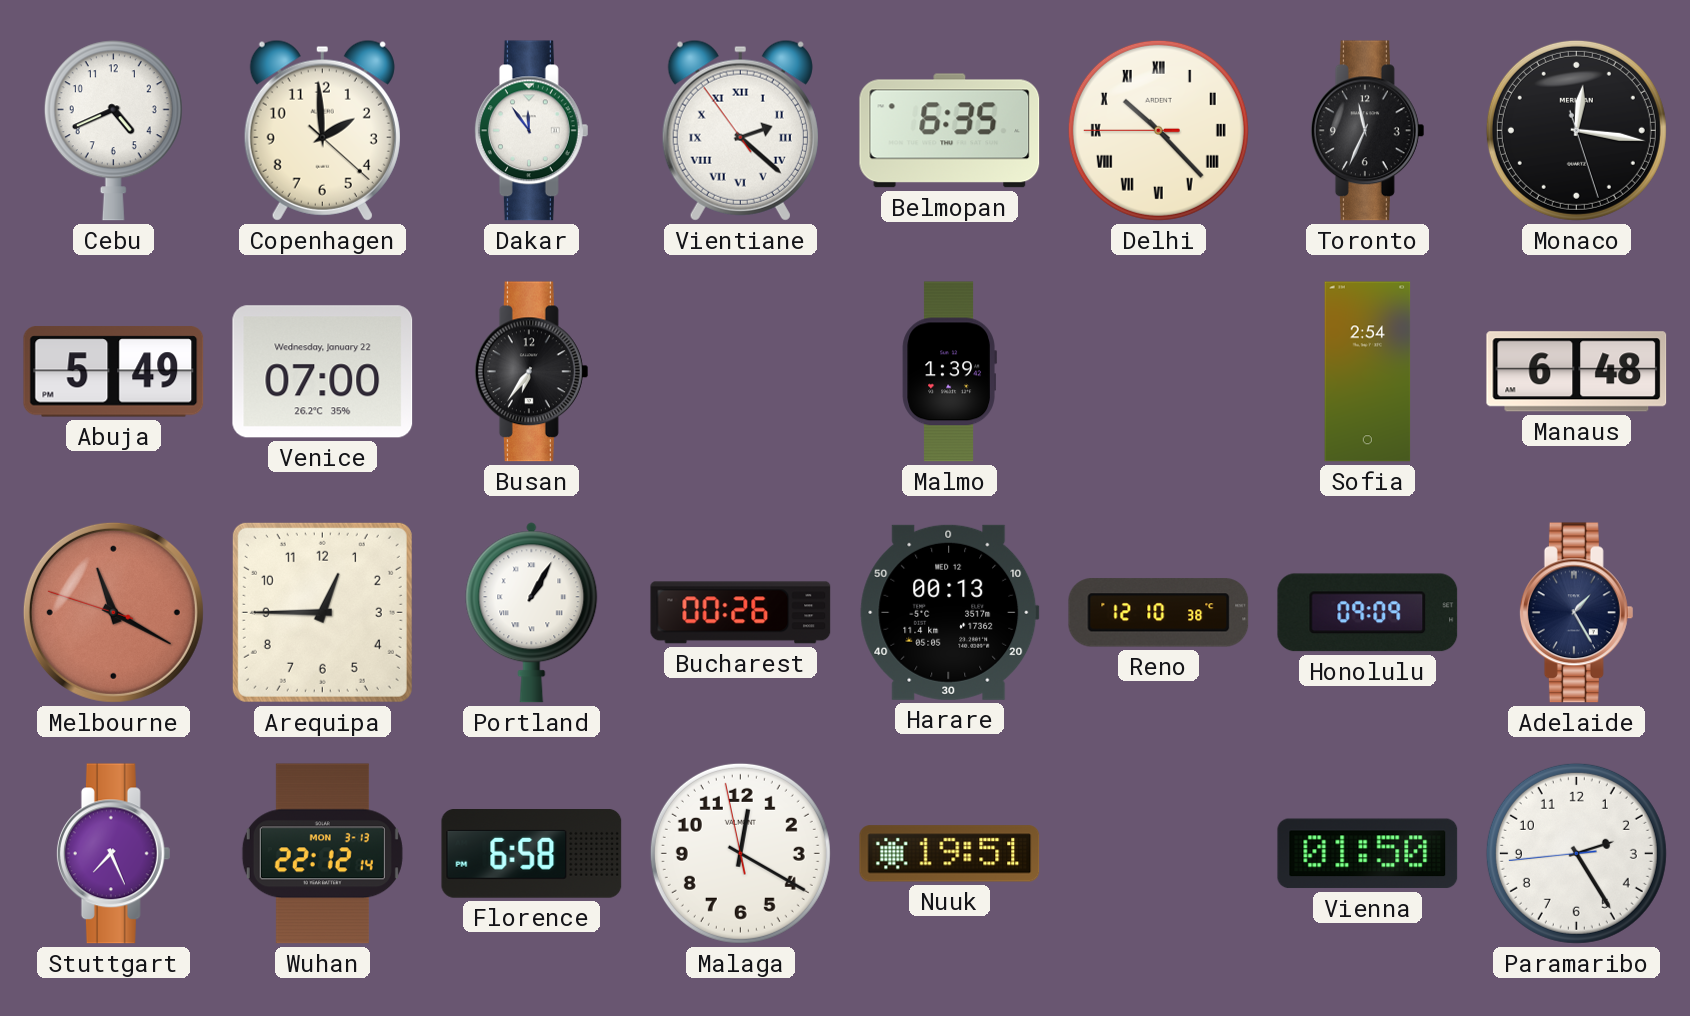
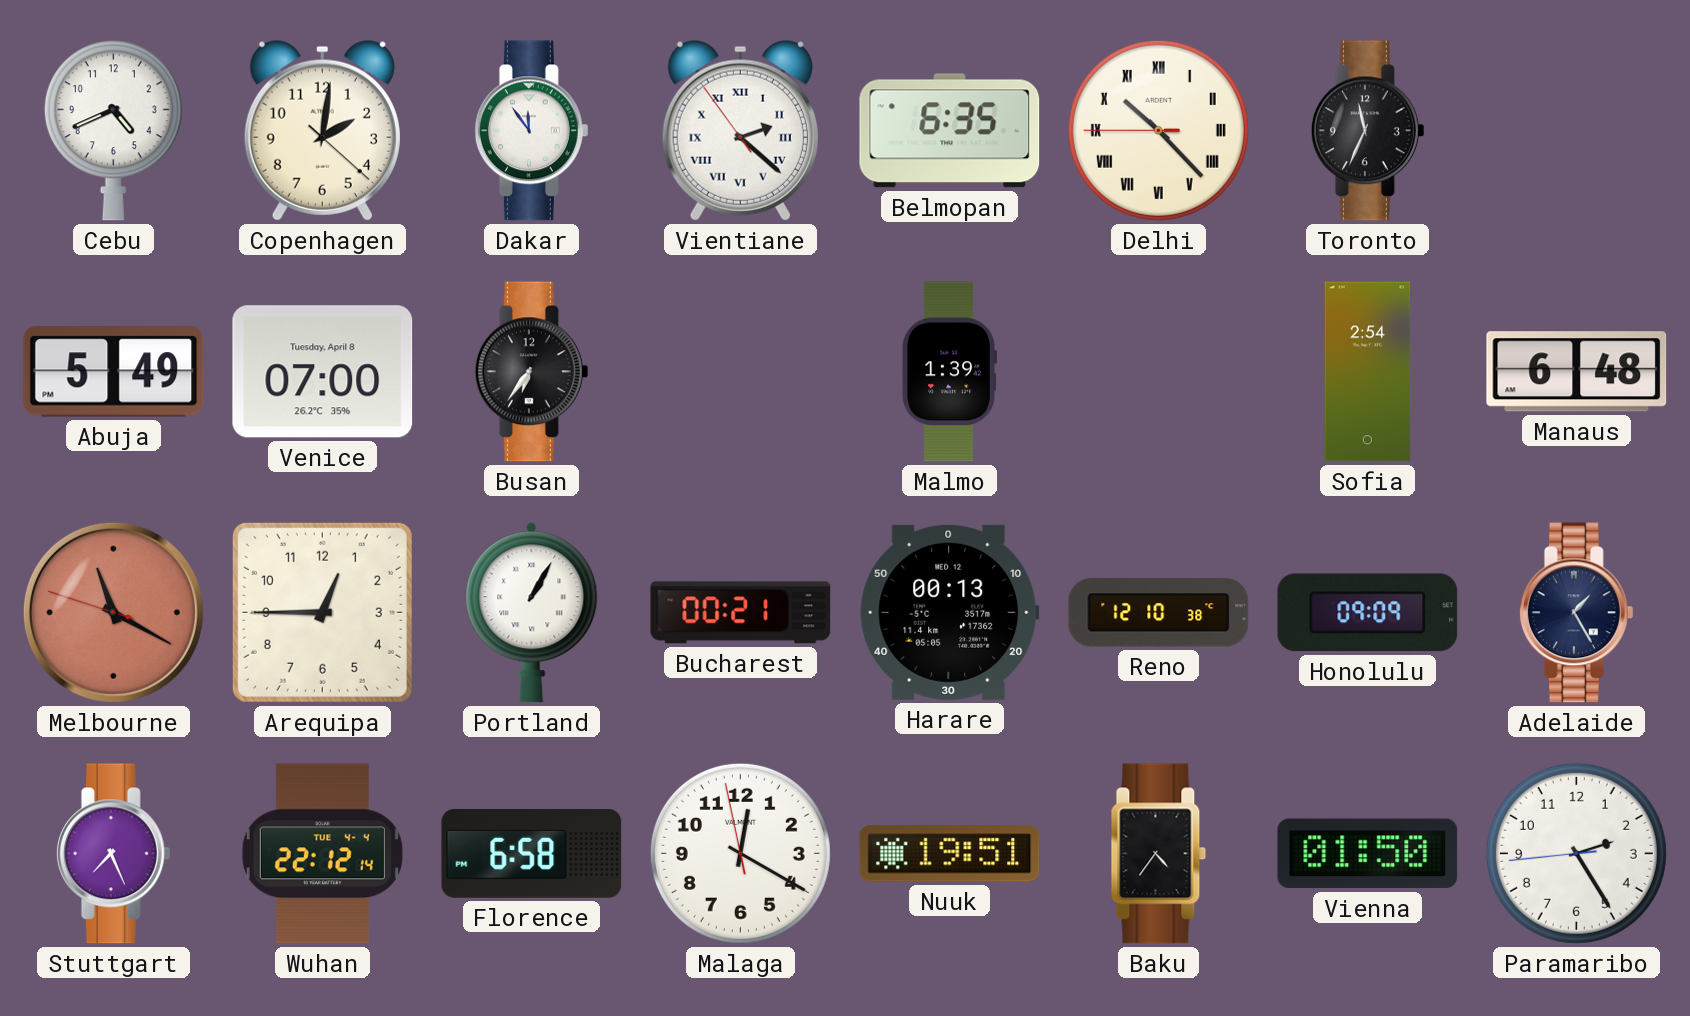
Copenhagen: 1:59 -> 2:01
Monaco: 12:16 -> none
Venice date: Wednesday, January 22 -> Tuesday, April 8
Bucharest: 00:26 -> 00:21
Wuhan date: MON 3-13 -> TUE 4-4
Baku: none -> 4:36
